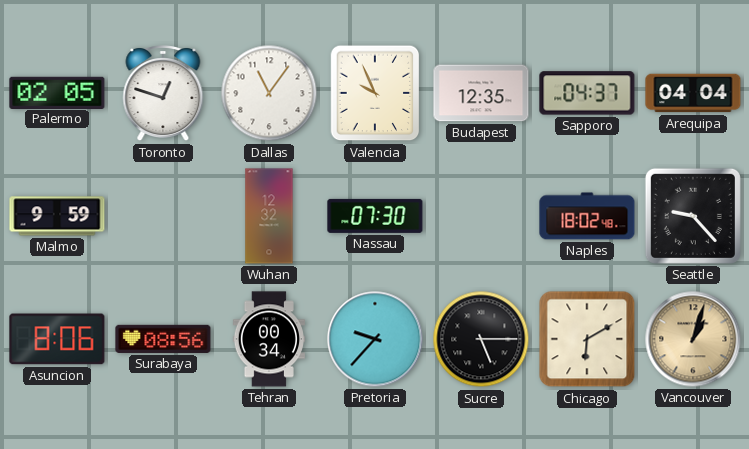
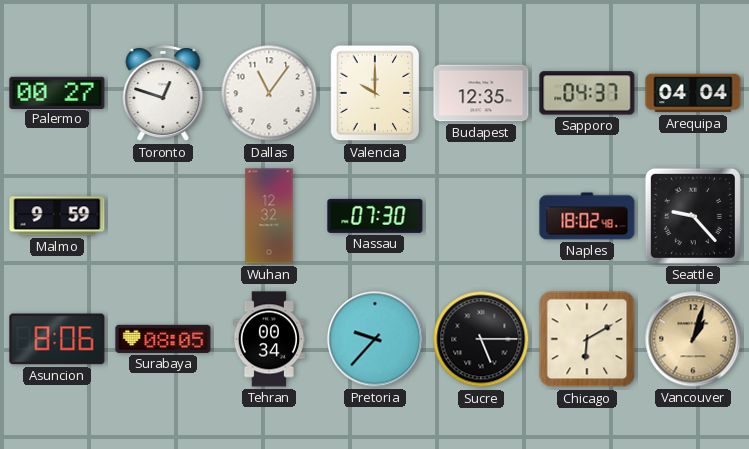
Palermo: 02:05 -> 00:27
Valencia: 9:56 -> 10:00
Surabaya: 08:56 -> 08:05
